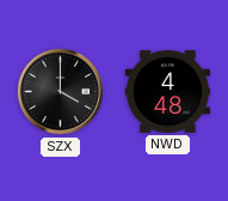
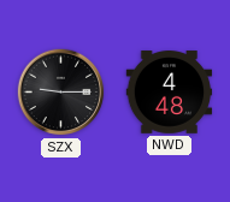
SZX: 4:00 -> 9:15
